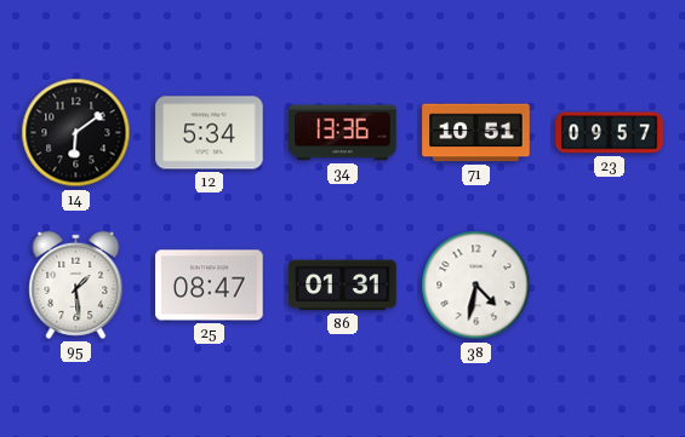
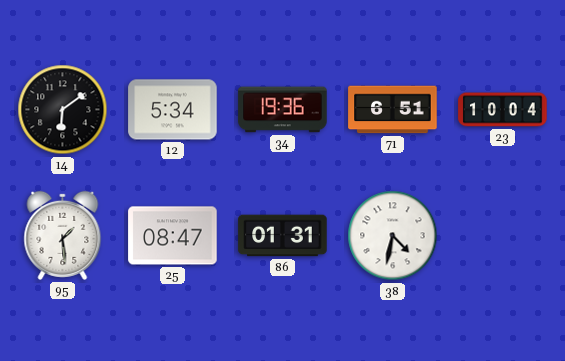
34: 13:36 -> 19:36
71: 10:51 -> 6:51
23: 09:57 -> 10:04
